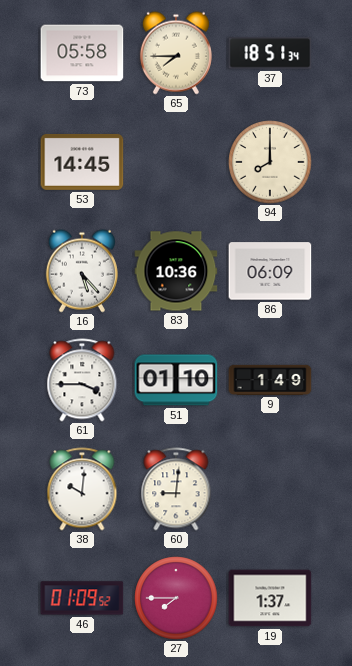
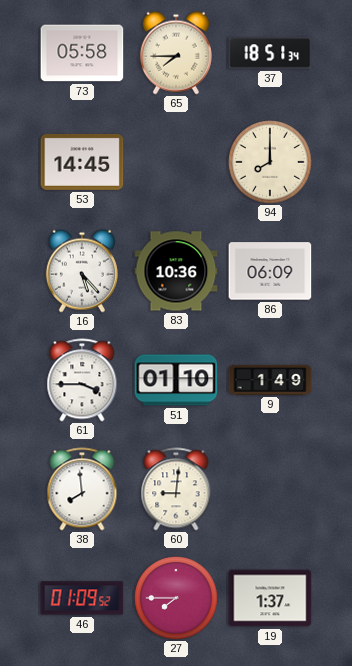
38: 10:01 -> 7:59
